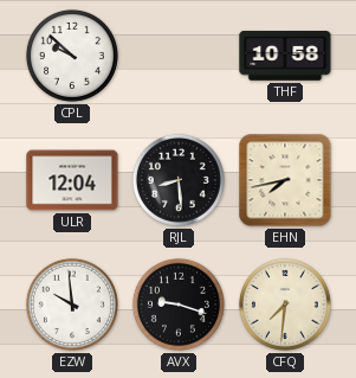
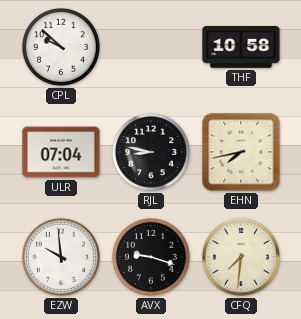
ULR: 12:04 -> 07:04
RJL: 8:29 -> 8:47
